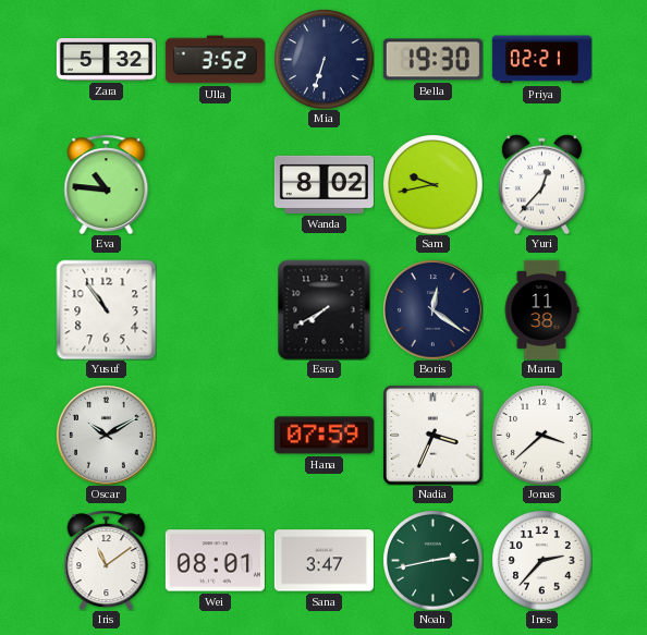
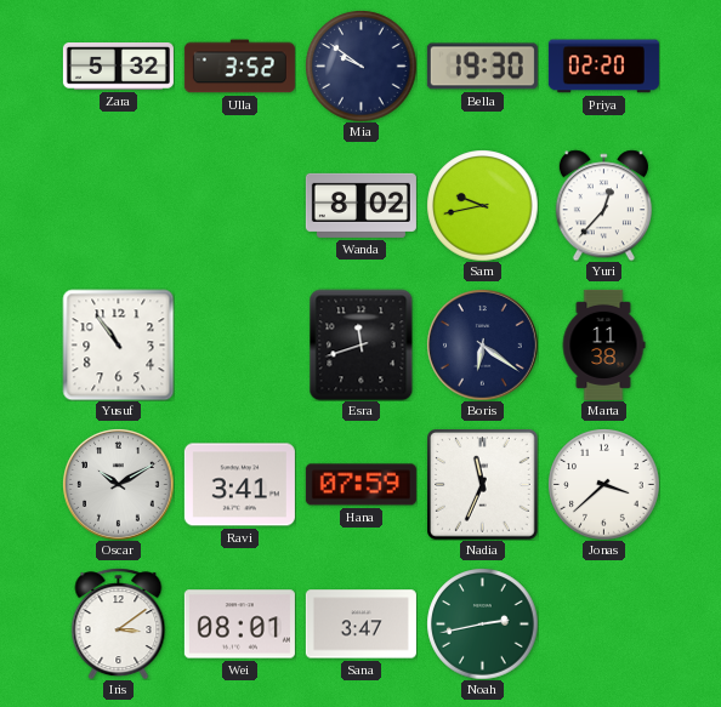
Mia: 6:33 -> 9:51
Priya: 02:21 -> 02:20
Eva: 10:46 -> none
Esra: 7:40 -> 11:42
Boris: 12:21 -> 6:21
Ravi: none -> 3:41
Nadia: 3:34 -> 11:34
Iris: 11:09 -> 3:09
Ines: 2:37 -> none
